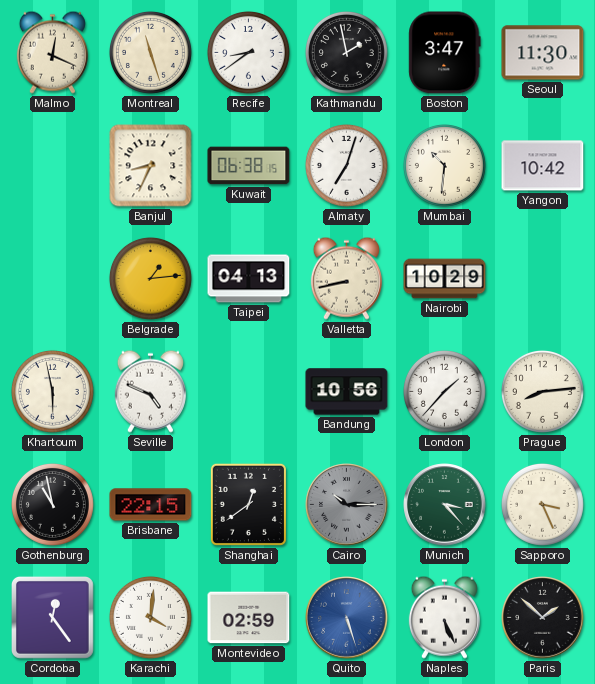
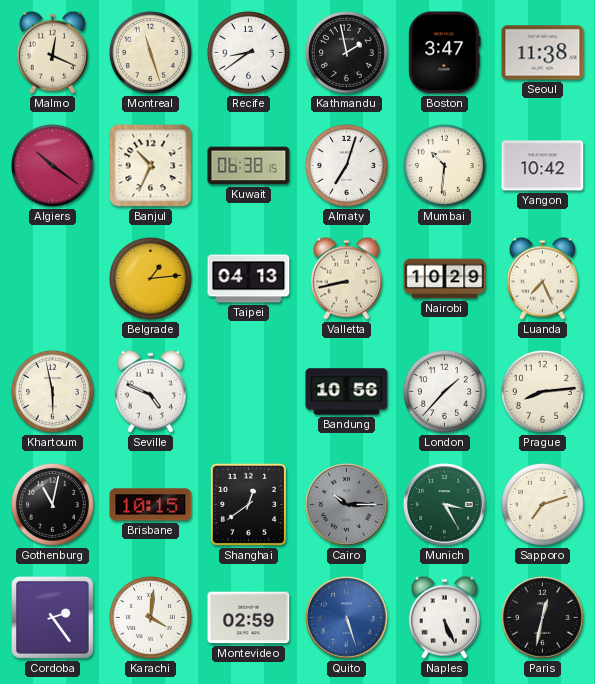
Seoul: 11:30 -> 11:38
Algiers: none -> 10:21
Banjul: 8:34 -> 10:34
Luanda: none -> 7:26
Gothenburg: 10:58 -> 11:02
Brisbane: 22:15 -> 10:15
Munich: 3:23 -> 3:25
Sapporo: 3:26 -> 7:12
Cordoba: 12:24 -> 2:24
Paris: 1:52 -> 12:32
